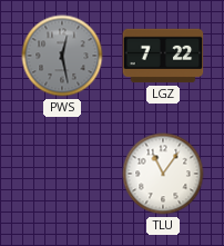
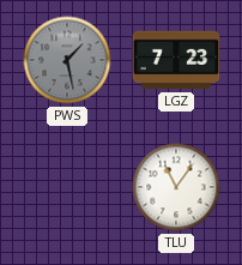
PWS: 12:28 -> 1:28
LGZ: 7:22 -> 7:23
